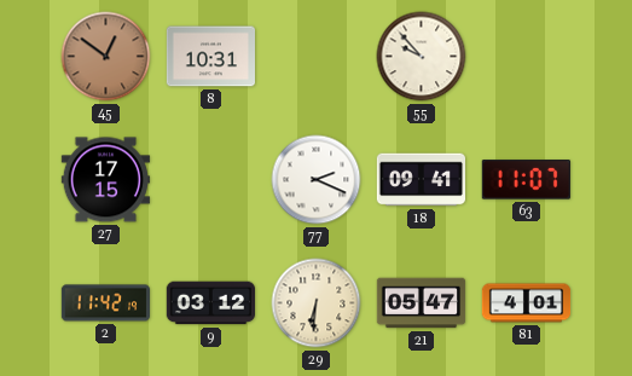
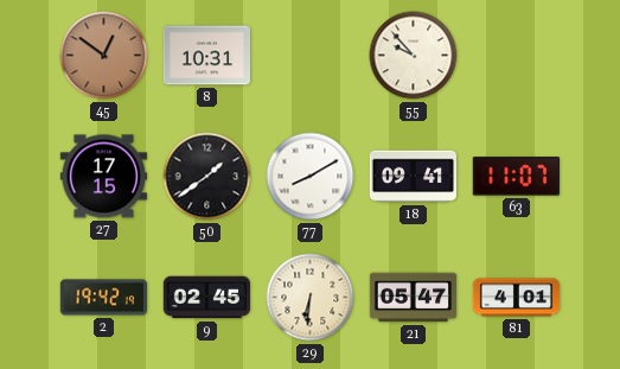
50: none -> 1:39
77: 2:19 -> 8:10
2: 11:42 -> 19:42
9: 03:12 -> 02:45
